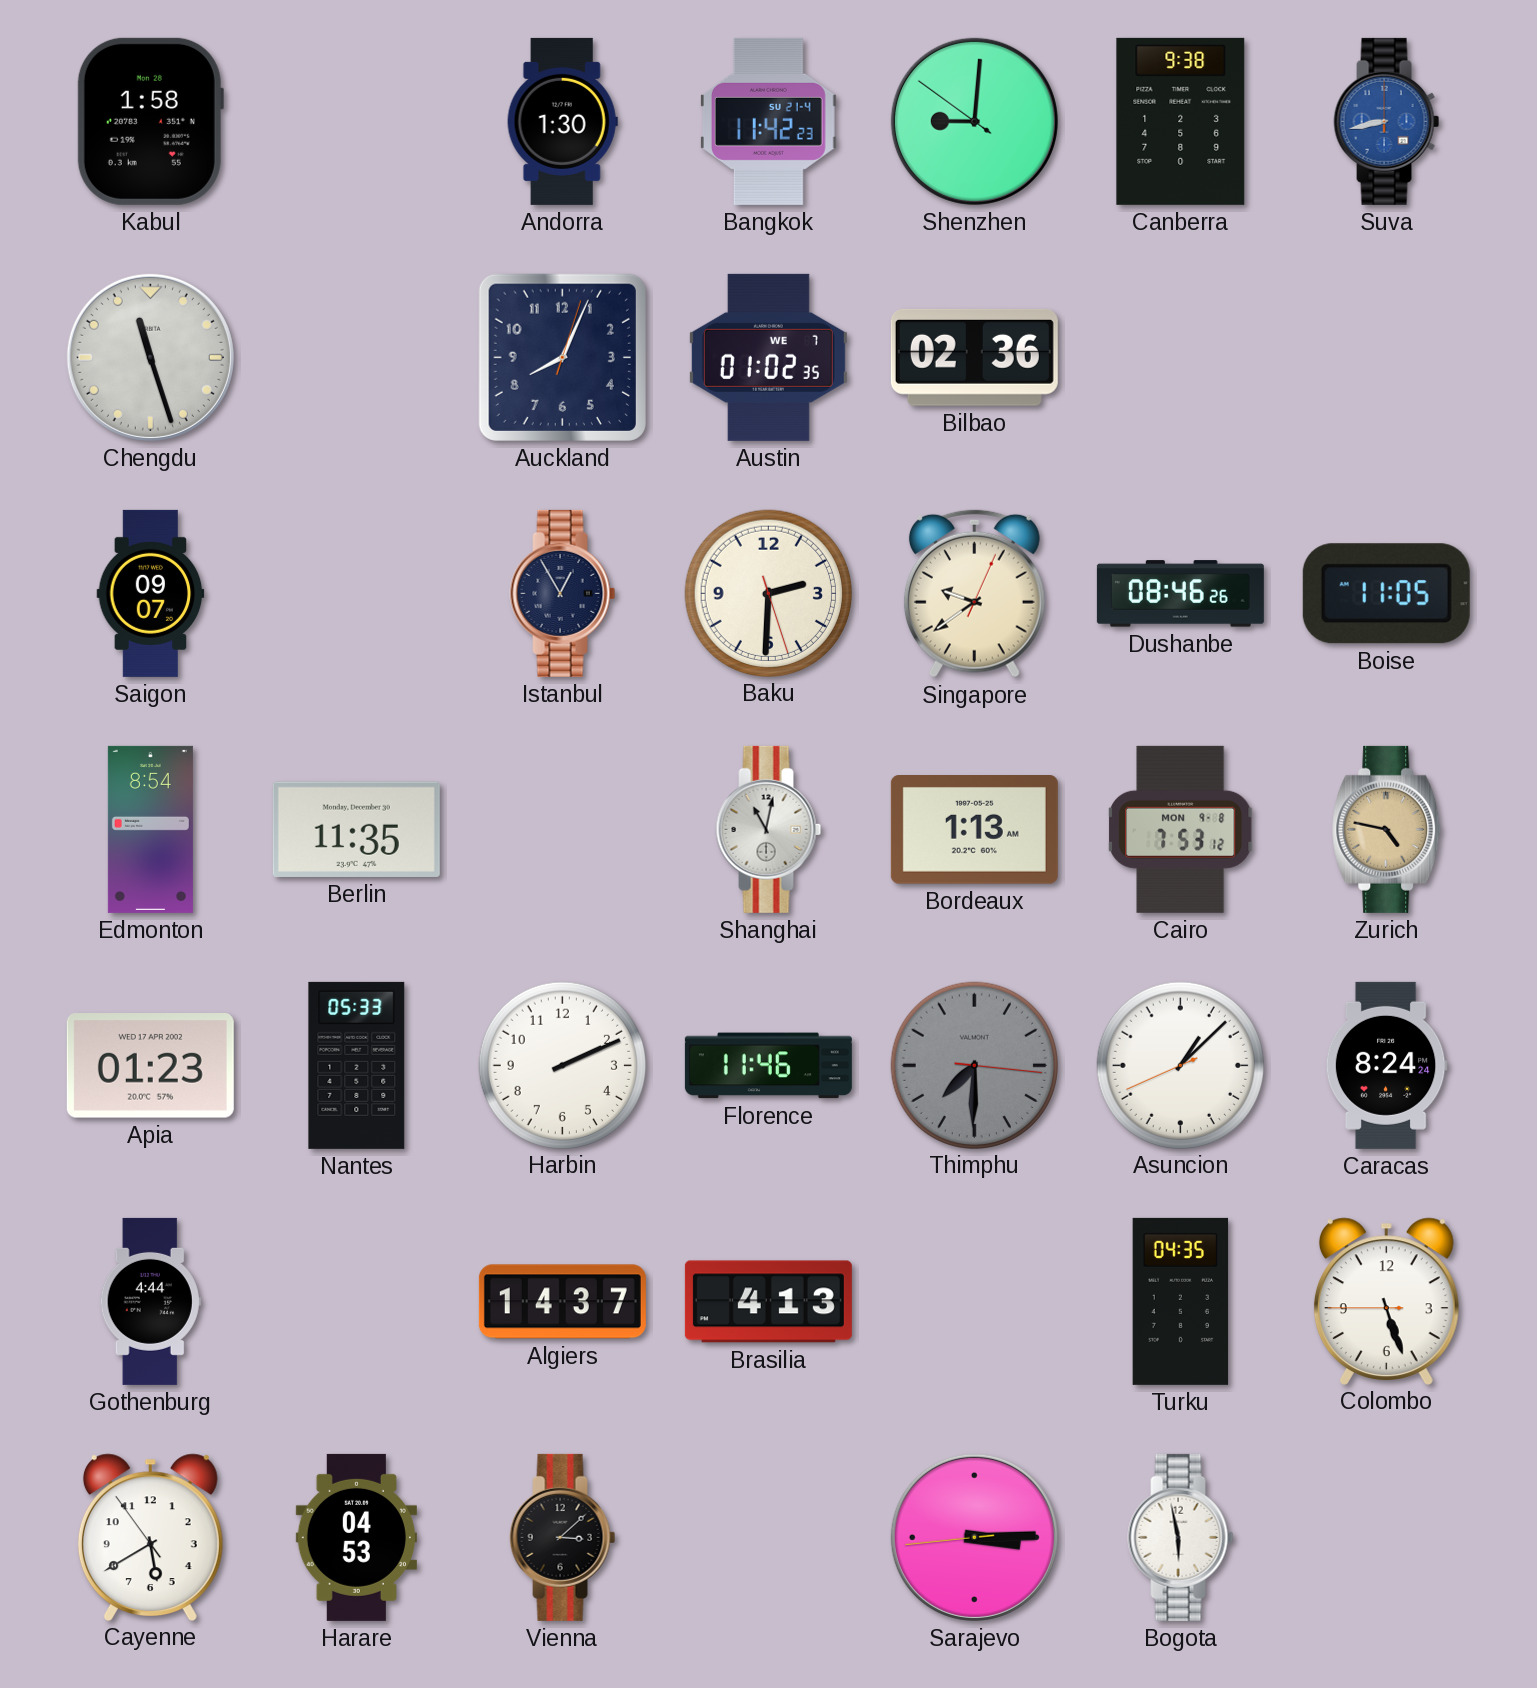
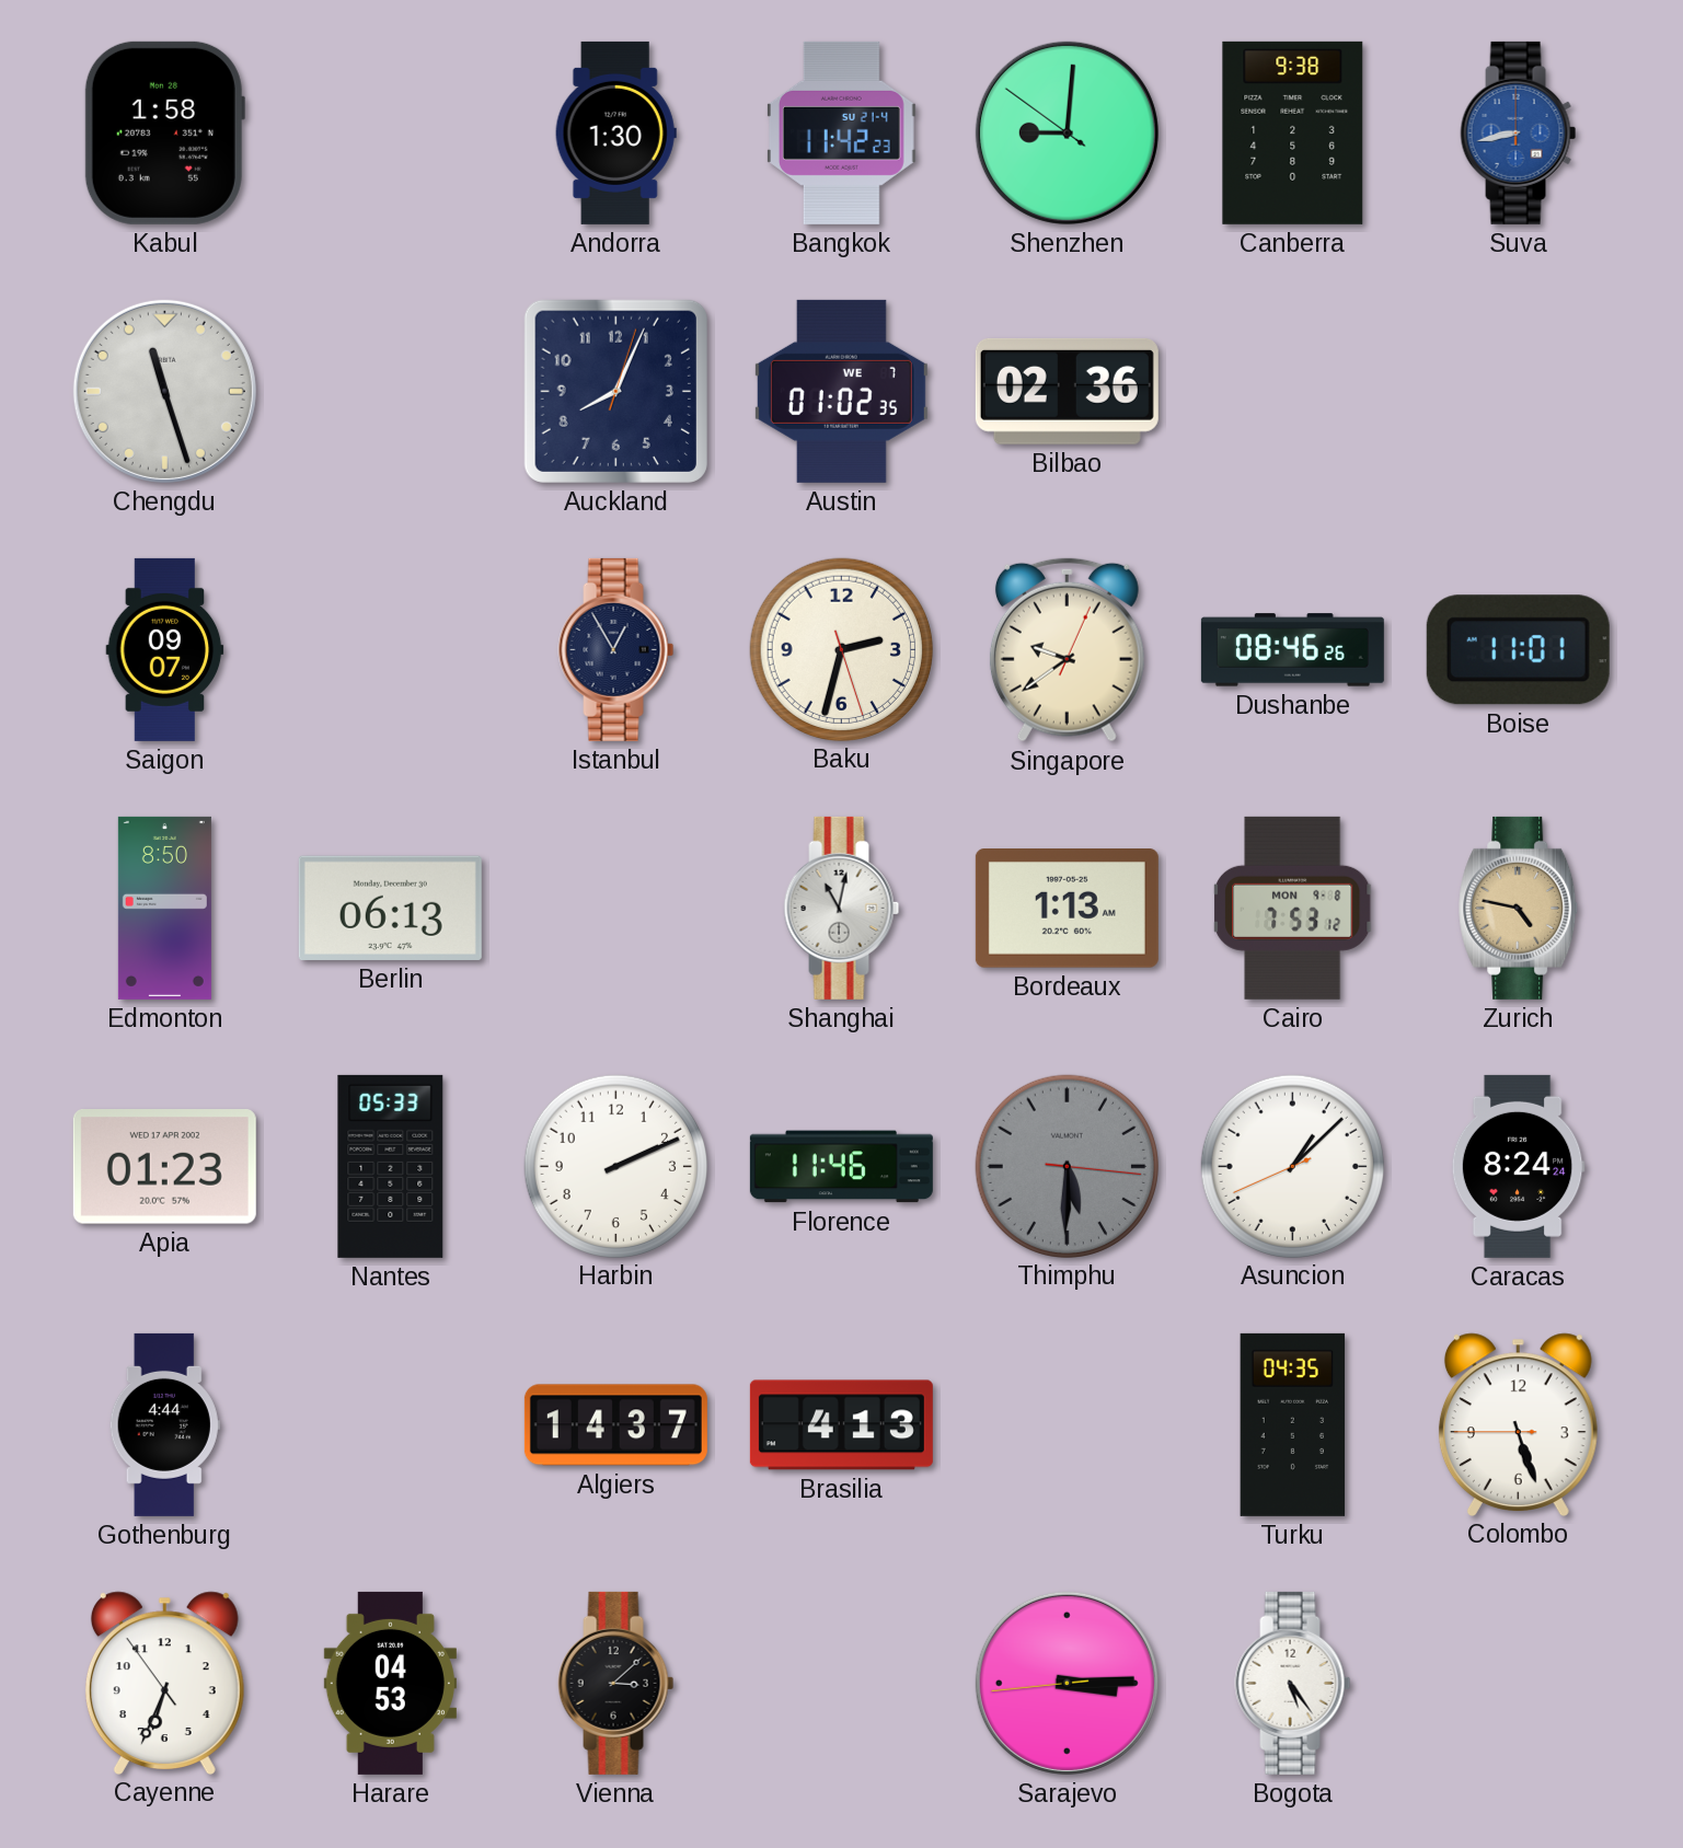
Baku: 2:30 -> 2:32
Boise: 11:05 -> 11:01
Edmonton: 8:54 -> 8:50
Berlin: 11:35 -> 06:13
Thimphu: 7:30 -> 5:30
Cayenne: 5:39 -> 6:33
Bogota: 5:58 -> 5:24
